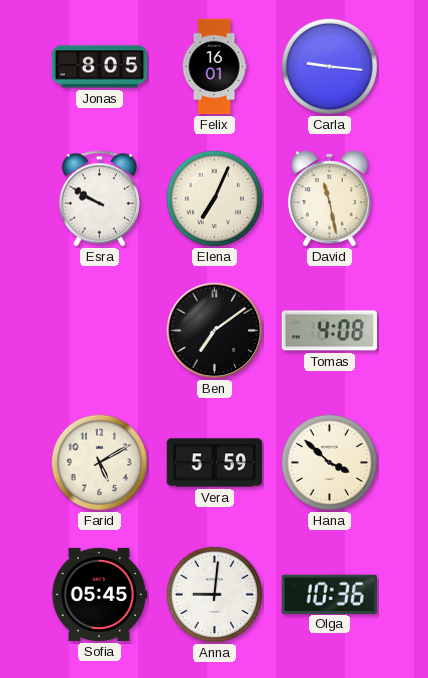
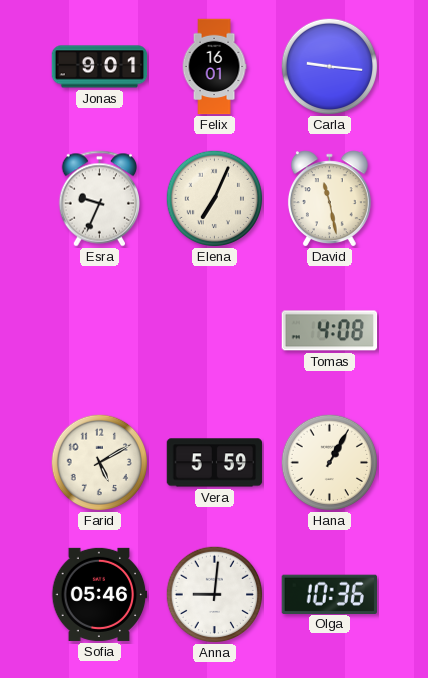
Jonas: 8:05 -> 9:01
Esra: 9:50 -> 9:34
Ben: 7:09 -> none
Hana: 3:52 -> 1:05
Sofia: 05:45 -> 05:46
